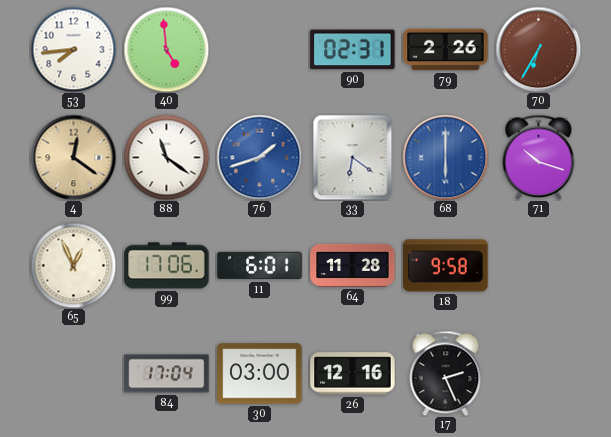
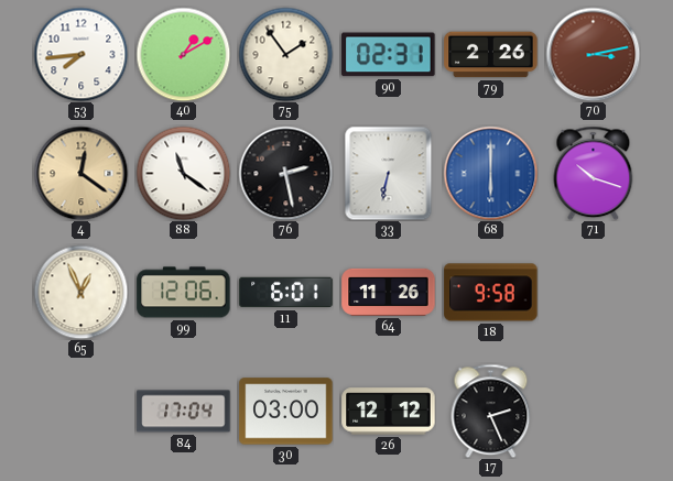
40: 4:59 -> 1:10
75: none -> 1:54
70: 6:35 -> 3:13
76: 1:42 -> 2:28
76 dial: blue -> black
33: 6:21 -> 6:32
99: 17:06 -> 12:06
64: 11:28 -> 11:26
26: 12:16 -> 12:12
